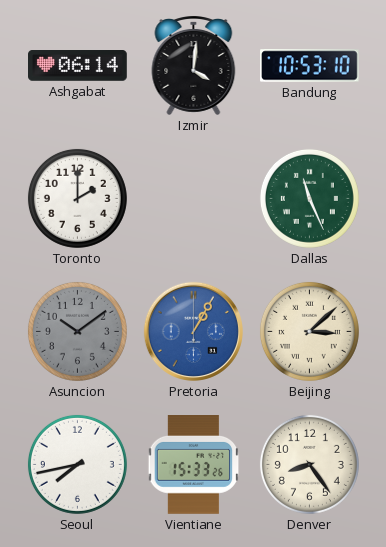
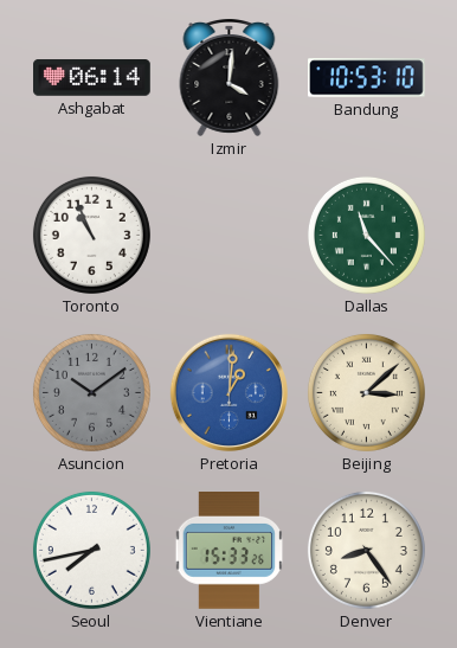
Toronto: 2:00 -> 10:56
Dallas: 11:26 -> 11:23
Pretoria: 1:05 -> 1:01
